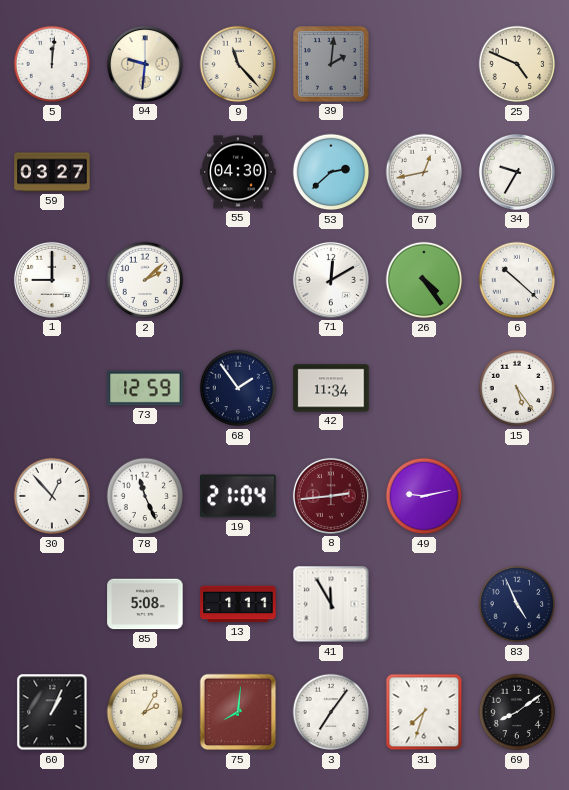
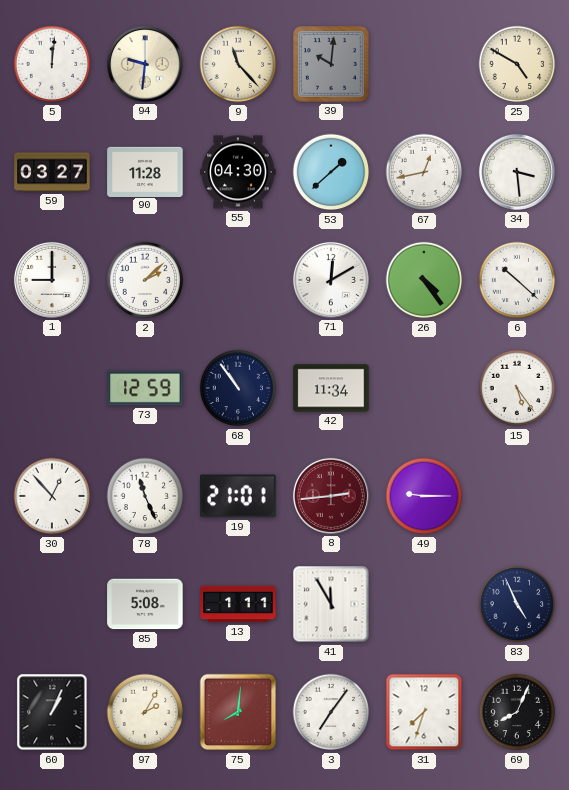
39: 2:01 -> 10:01
25: 4:49 -> 4:50
90: none -> 11:28
53: 2:38 -> 1:38
34: 9:35 -> 3:29
68: 1:54 -> 10:54
19: 21:04 -> 21:01
49: 9:13 -> 9:15
69: 8:09 -> 8:04
